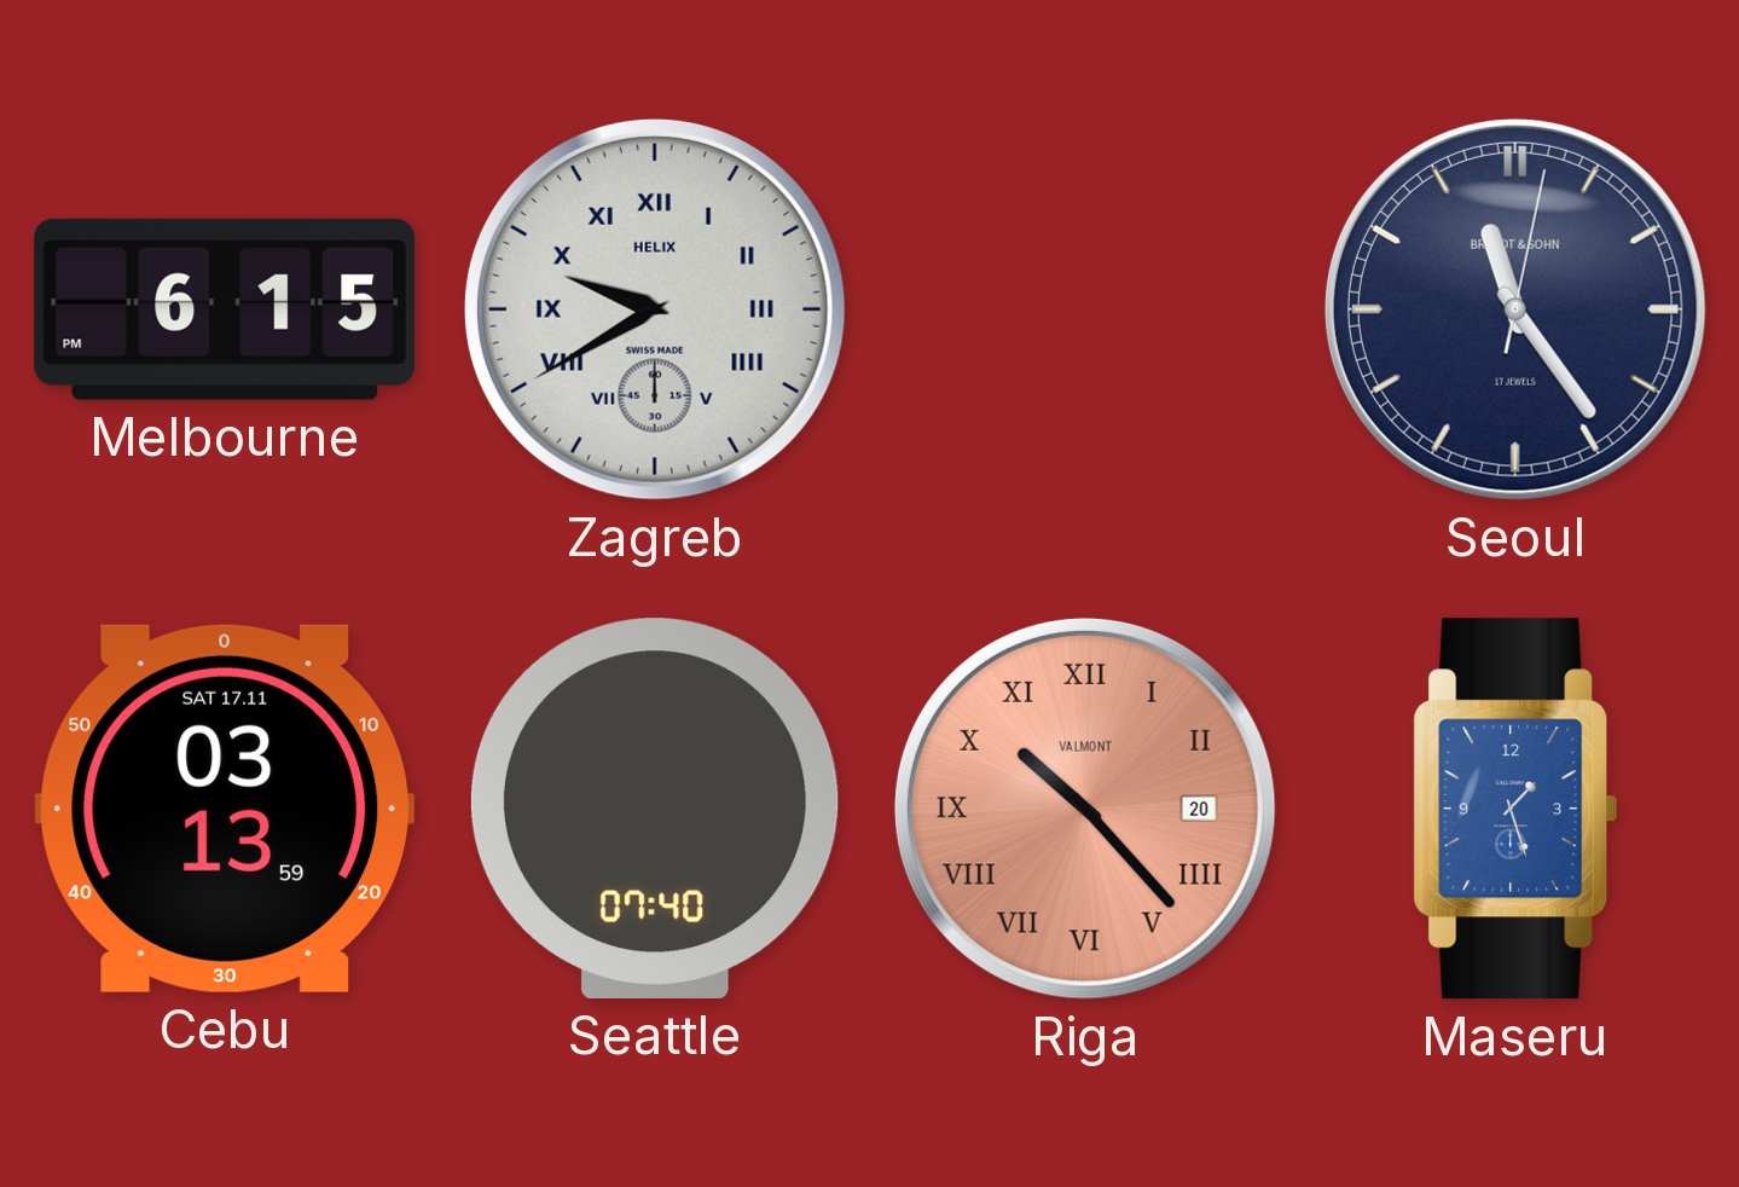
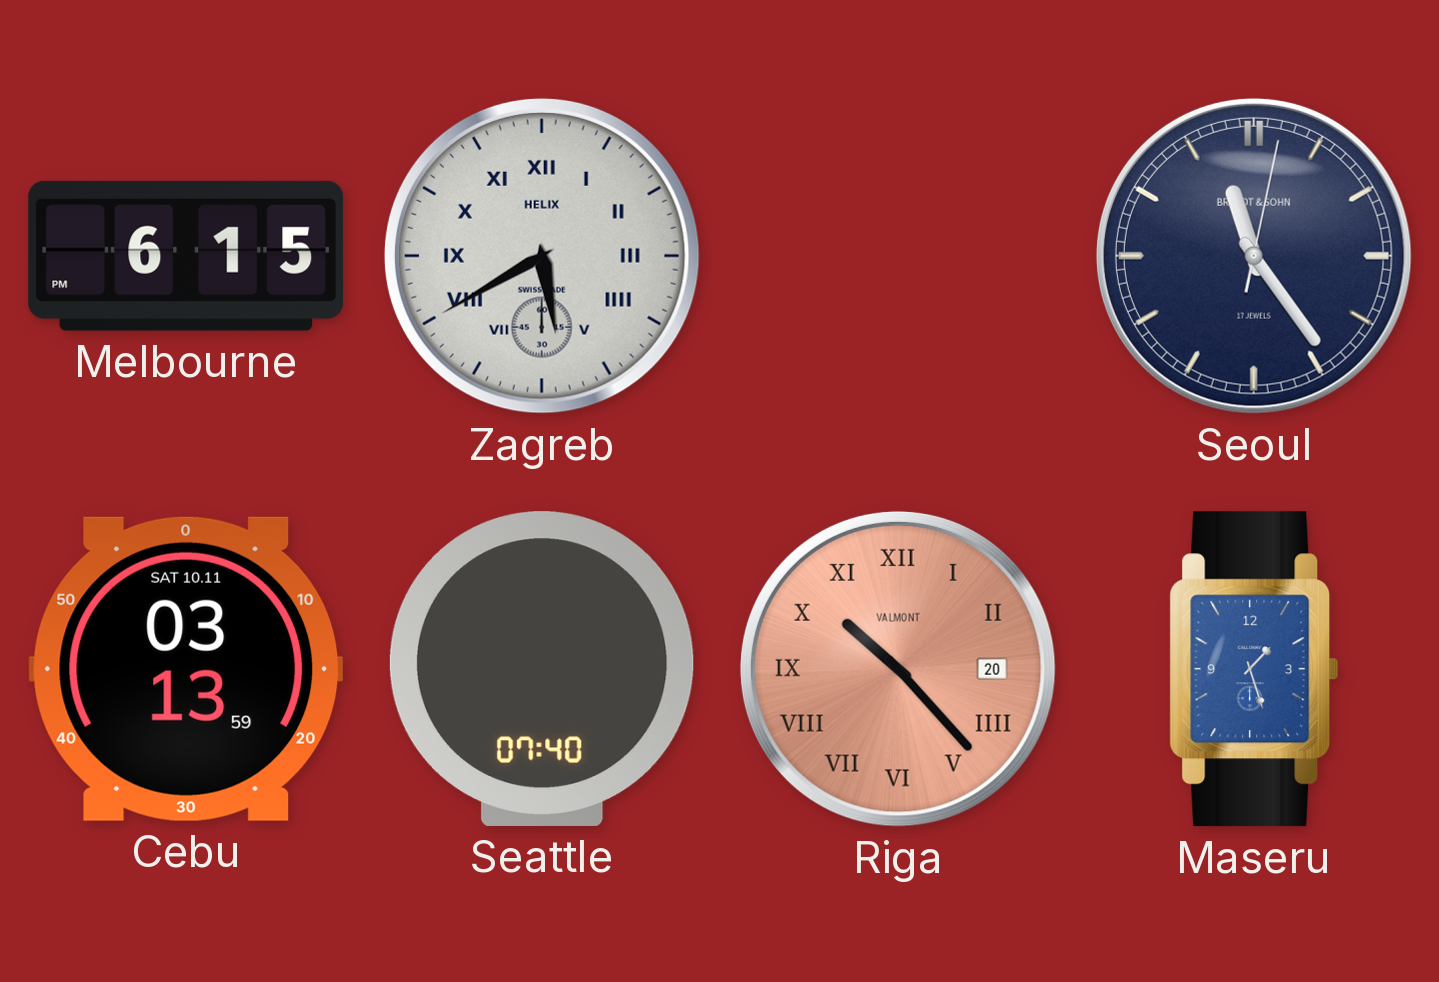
Zagreb: 9:40 -> 5:40
Cebu date: SAT 17.11 -> SAT 10.11
